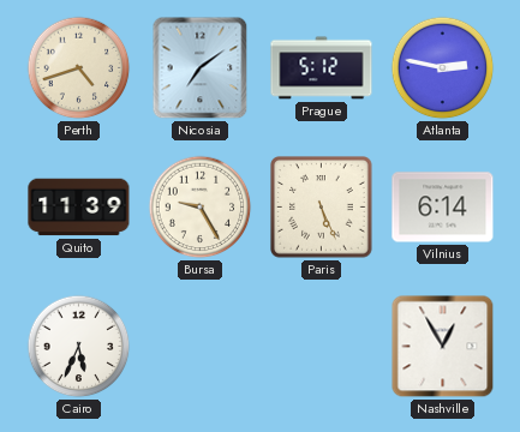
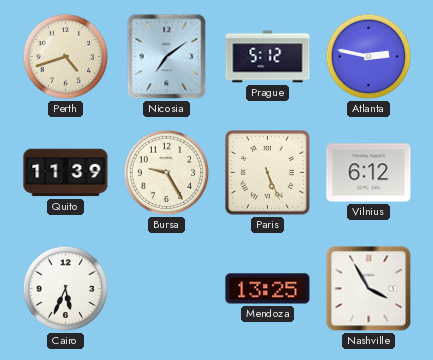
Vilnius: 6:14 -> 6:12
Mendoza: none -> 13:25
Nashville: 12:55 -> 3:55
